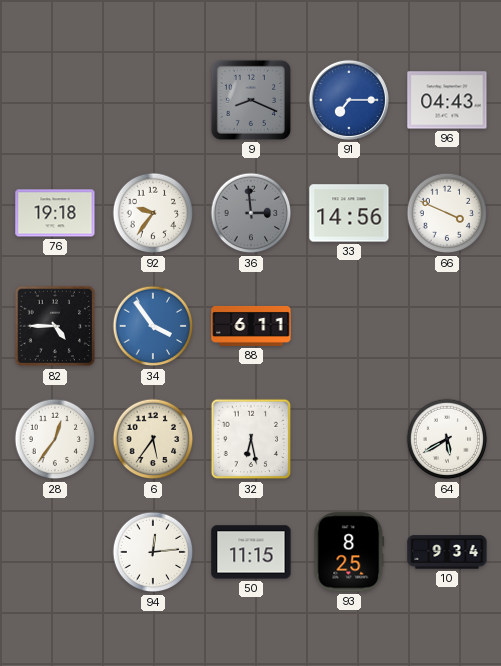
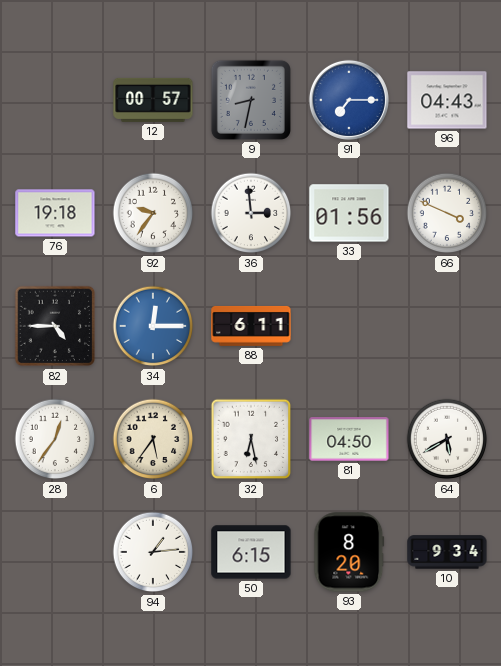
12: none -> 00:57
9: 8:19 -> 8:32
36 dial: grey -> white
33: 14:56 -> 01:56
34: 3:54 -> 12:15
81: none -> 04:50
94: 12:14 -> 1:14
50: 11:15 -> 6:15
93: 8:25 -> 8:20
